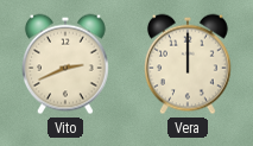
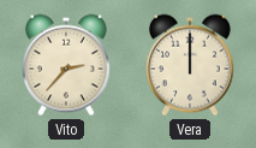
Vito: 2:41 -> 2:37
